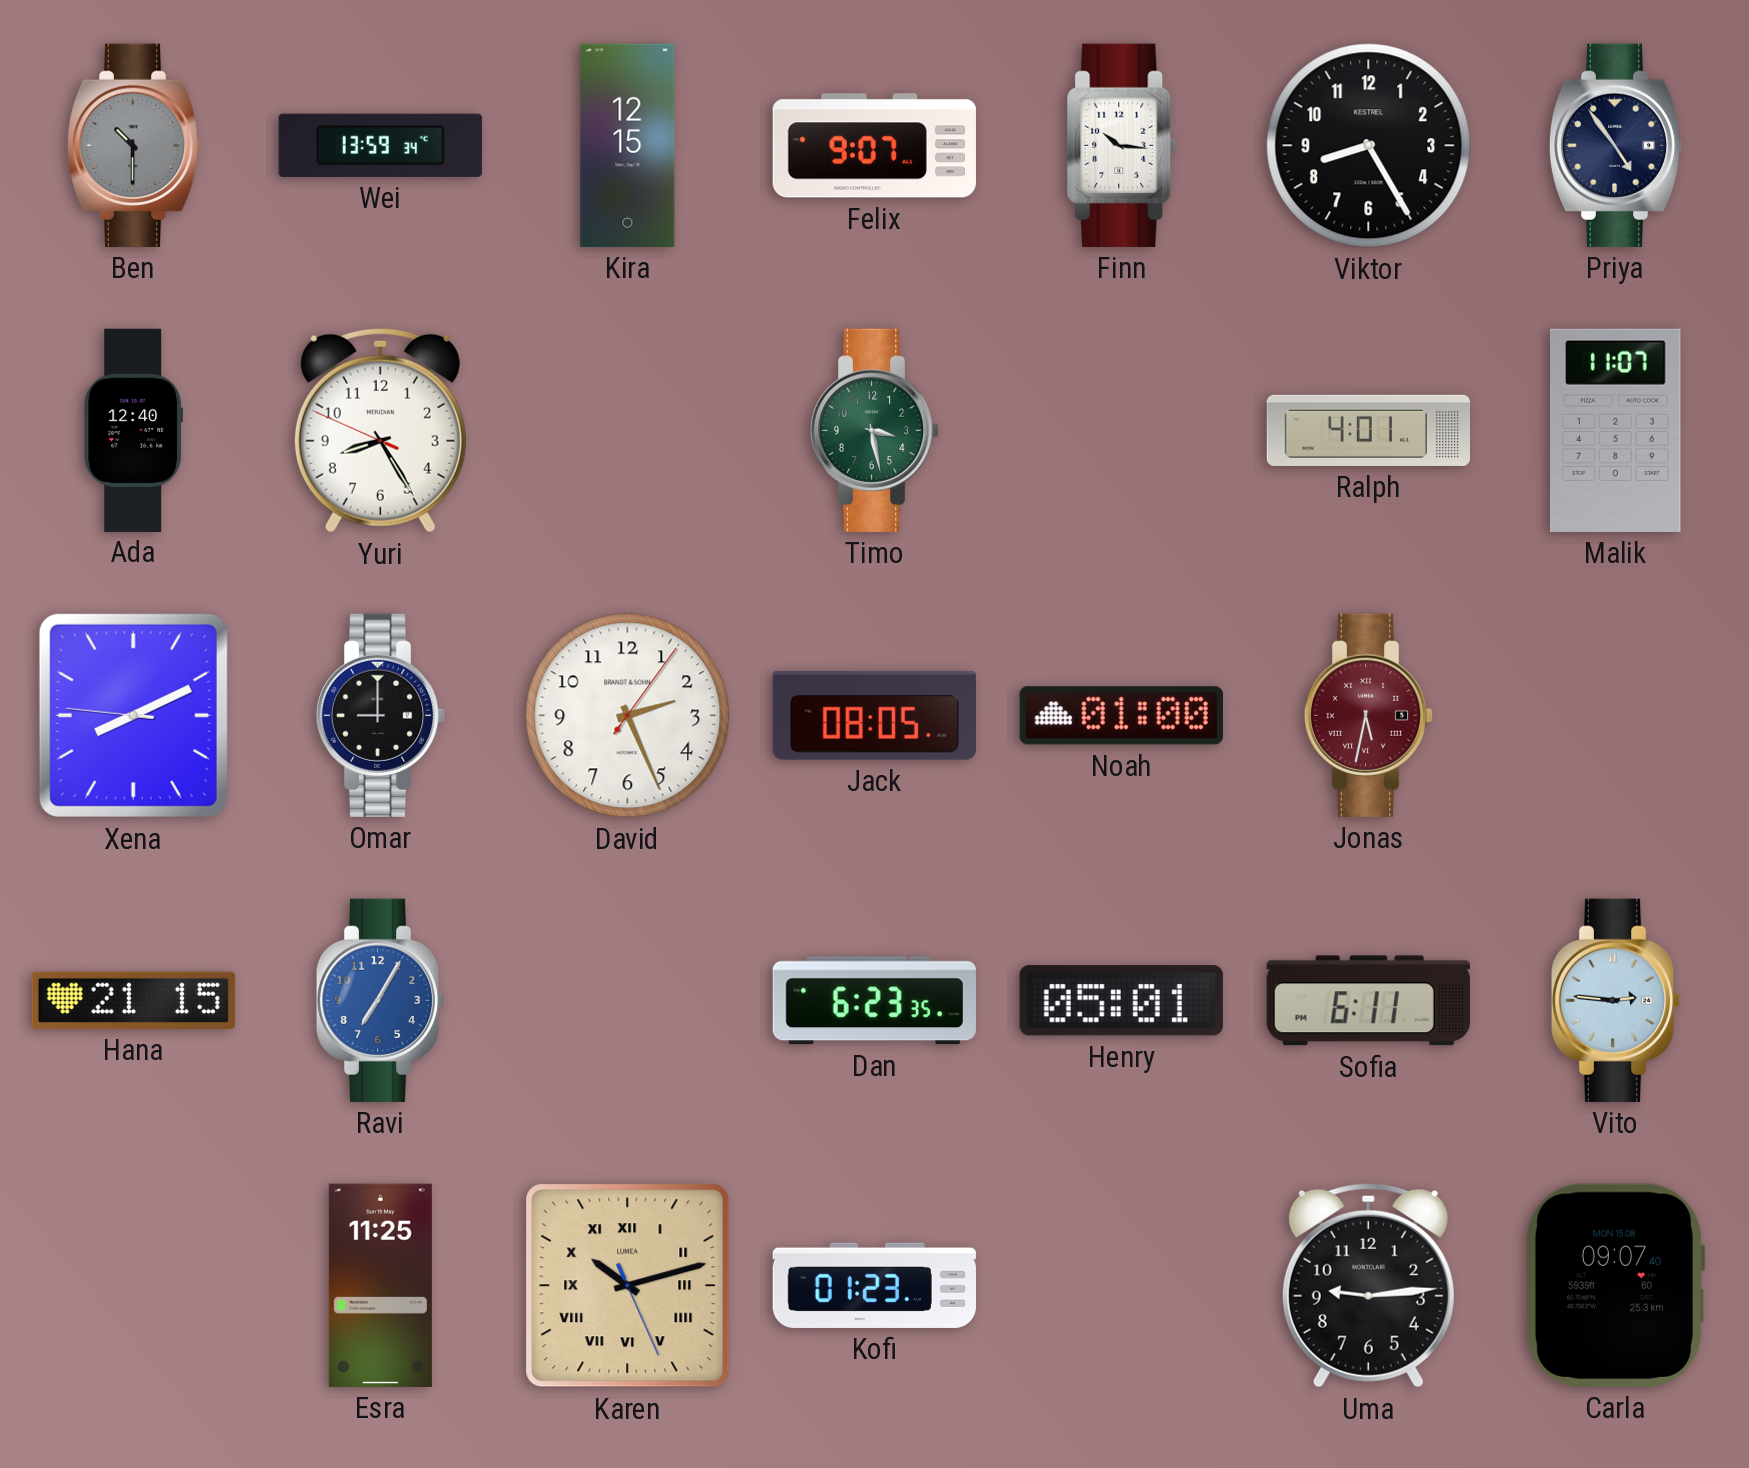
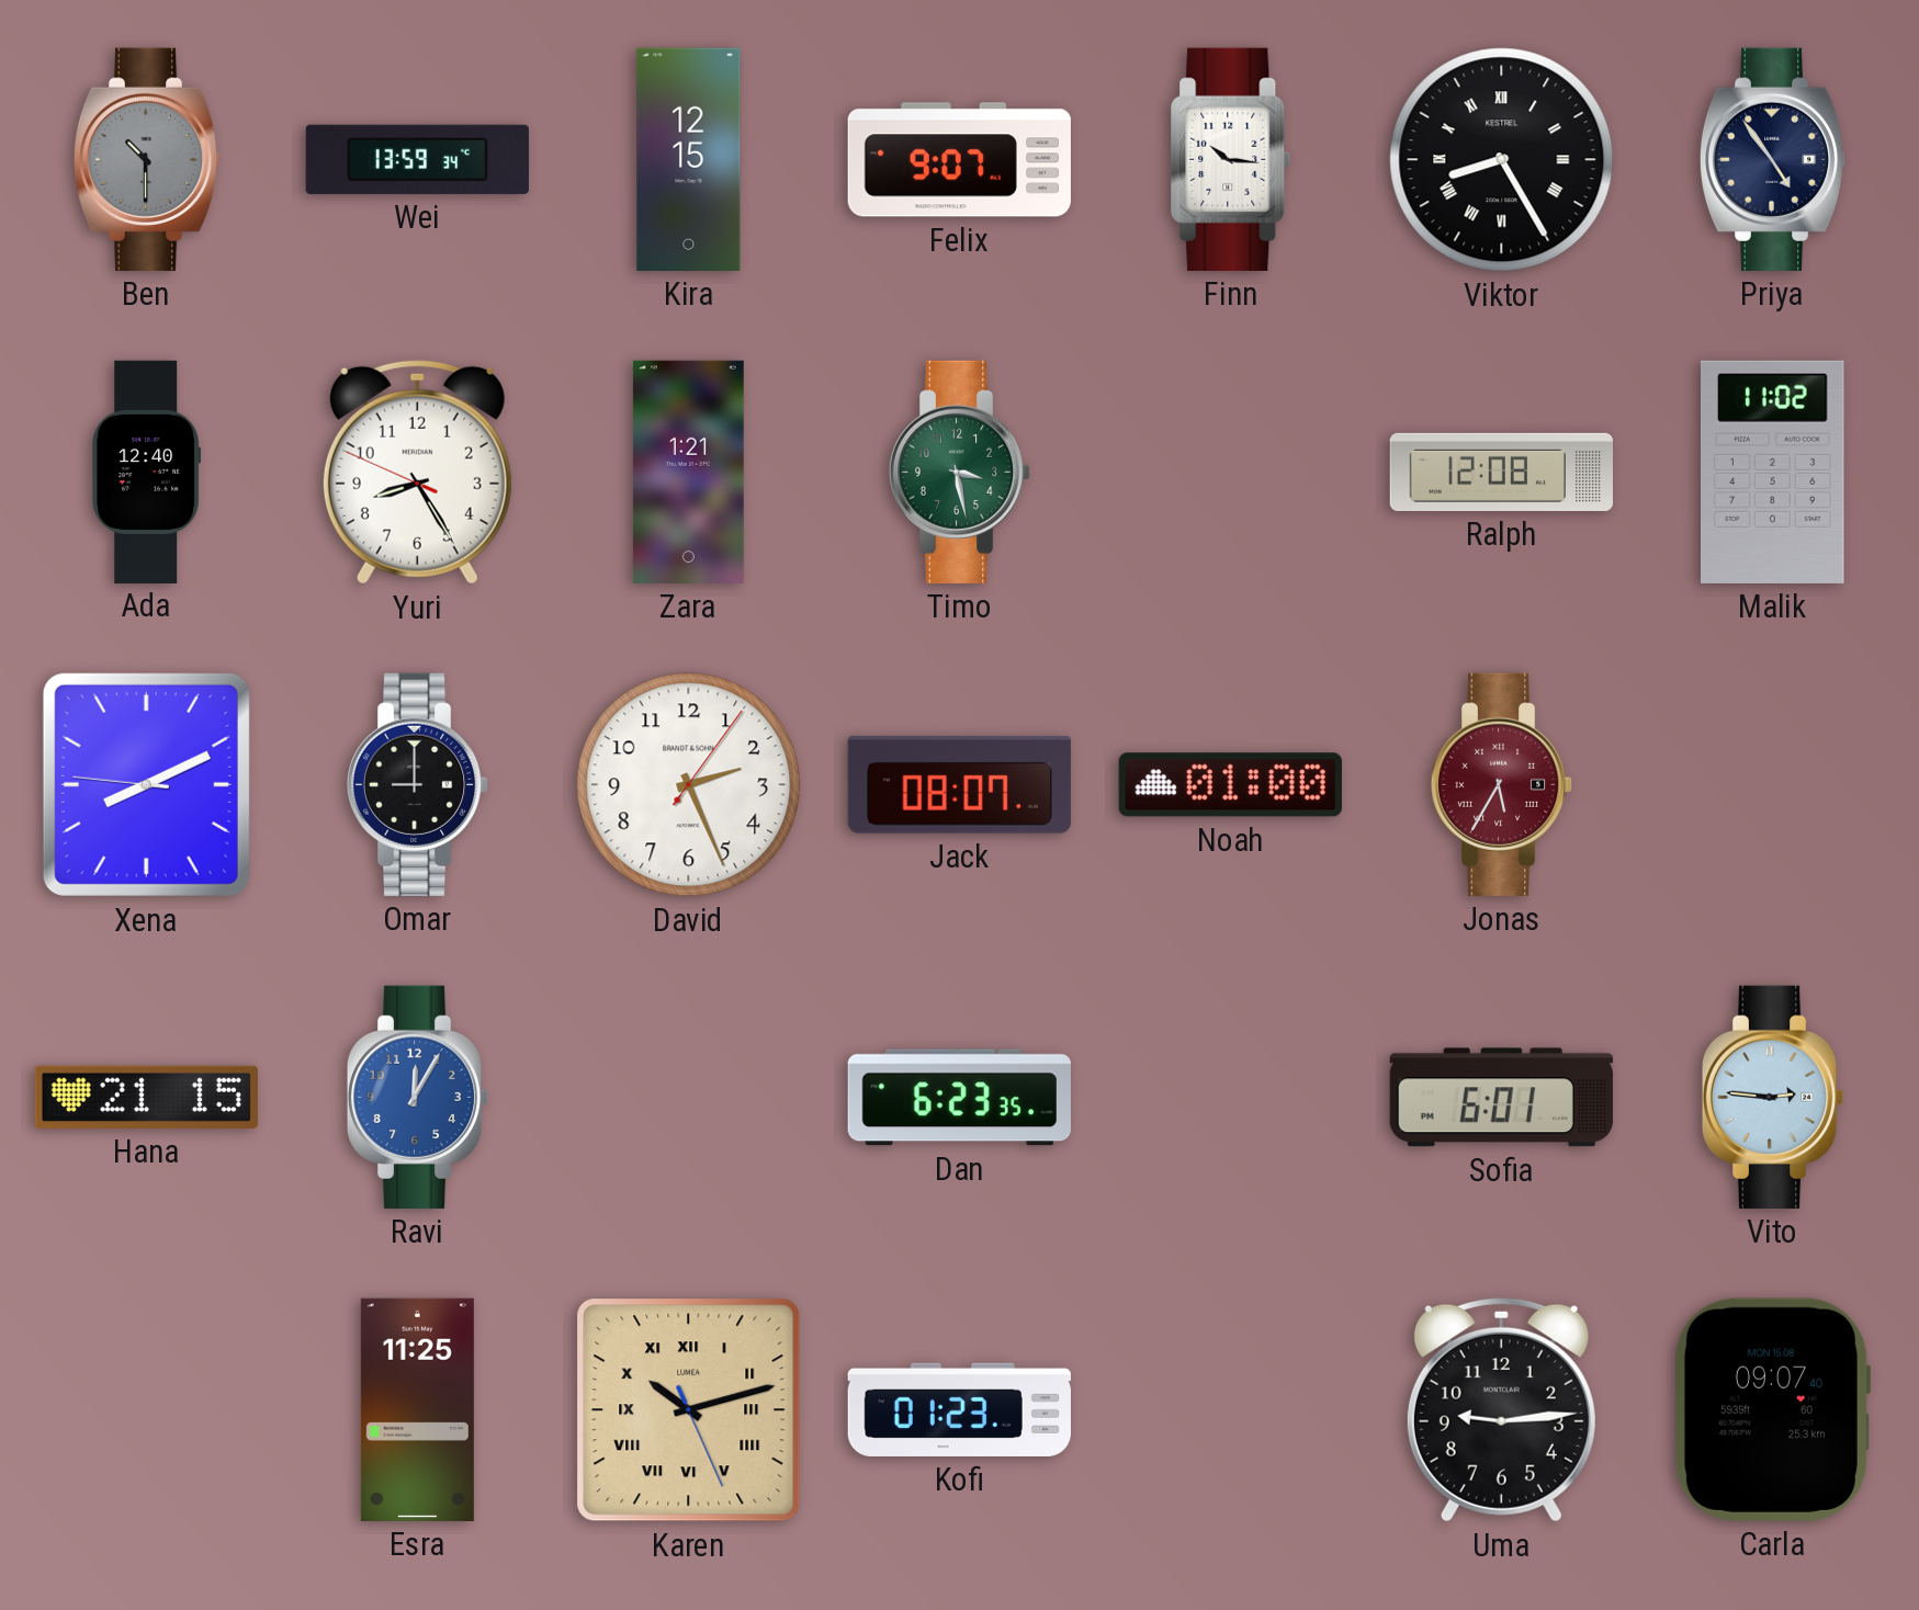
Viktor numerals: Arabic -> Roman
Zara: none -> 1:21
Ralph: 4:01 -> 12:08
Malik: 11:07 -> 11:02
Jack: 08:05 -> 08:07
Jonas: 5:32 -> 5:35
Ravi: 7:05 -> 12:05
Henry: 05:01 -> none
Sofia: 6:11 -> 6:01
